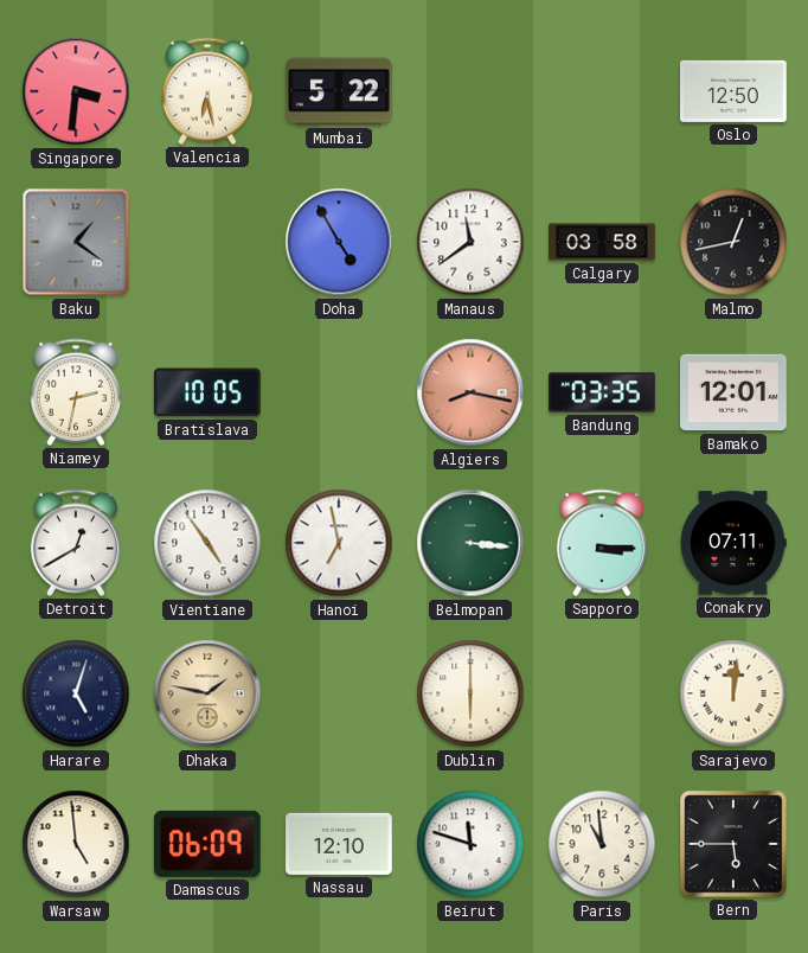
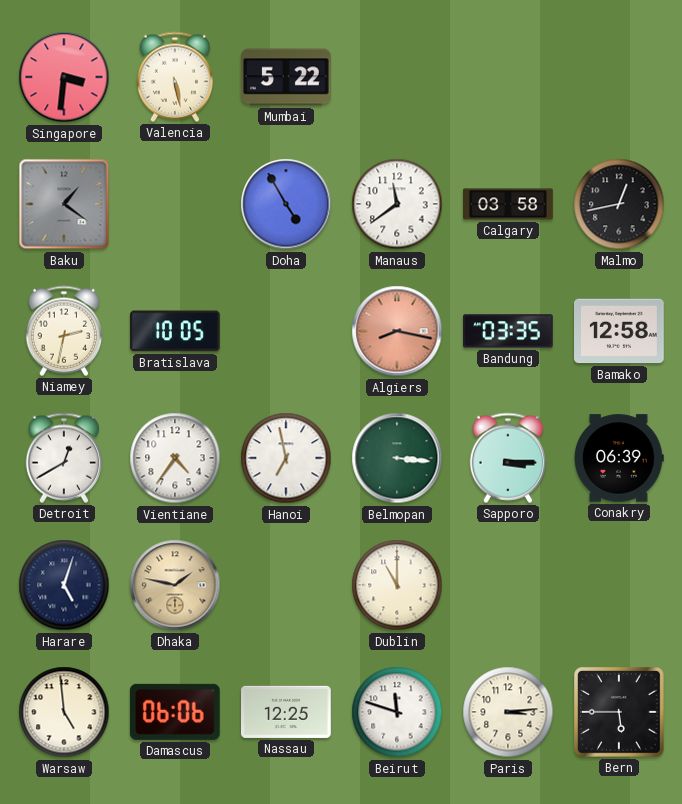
Valencia: 6:28 -> 5:28
Oslo: 12:50 -> none
Bamako: 12:01 -> 12:58
Vientiane: 4:54 -> 4:36
Conakry: 07:11 -> 06:39
Dublin: 6:00 -> 11:00
Sarajevo: 12:01 -> none
Damascus: 06:09 -> 06:06
Nassau: 12:10 -> 12:25
Paris: 10:59 -> 3:14
